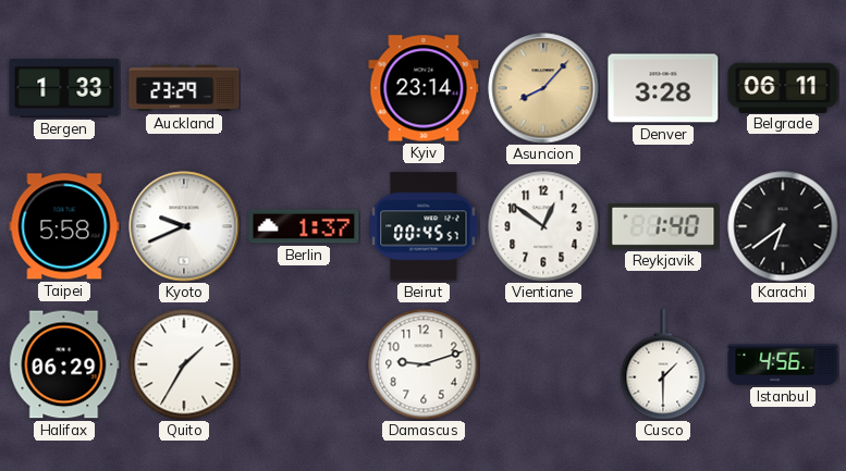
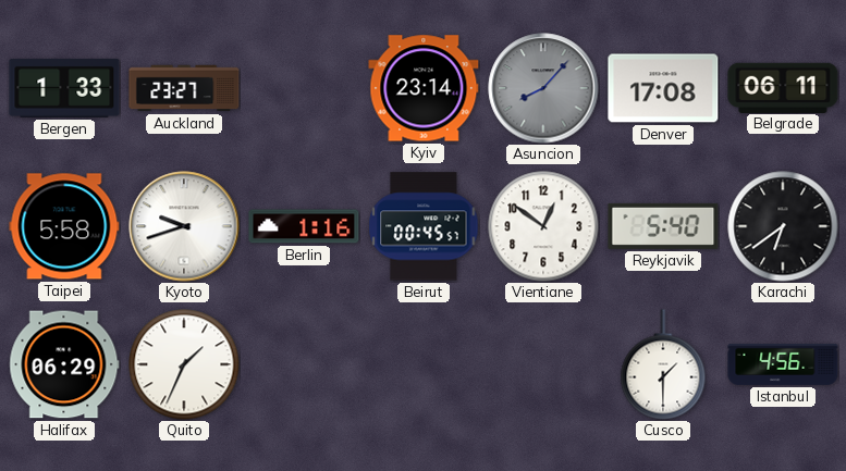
Auckland: 23:29 -> 23:27
Asuncion dial: champagne -> grey
Denver: 3:28 -> 17:08
Kyoto: 9:41 -> 9:42
Berlin: 1:37 -> 1:16
Reykjavik: 1:40 -> 5:40
Quito: 1:35 -> 1:34
Damascus: 9:12 -> none
